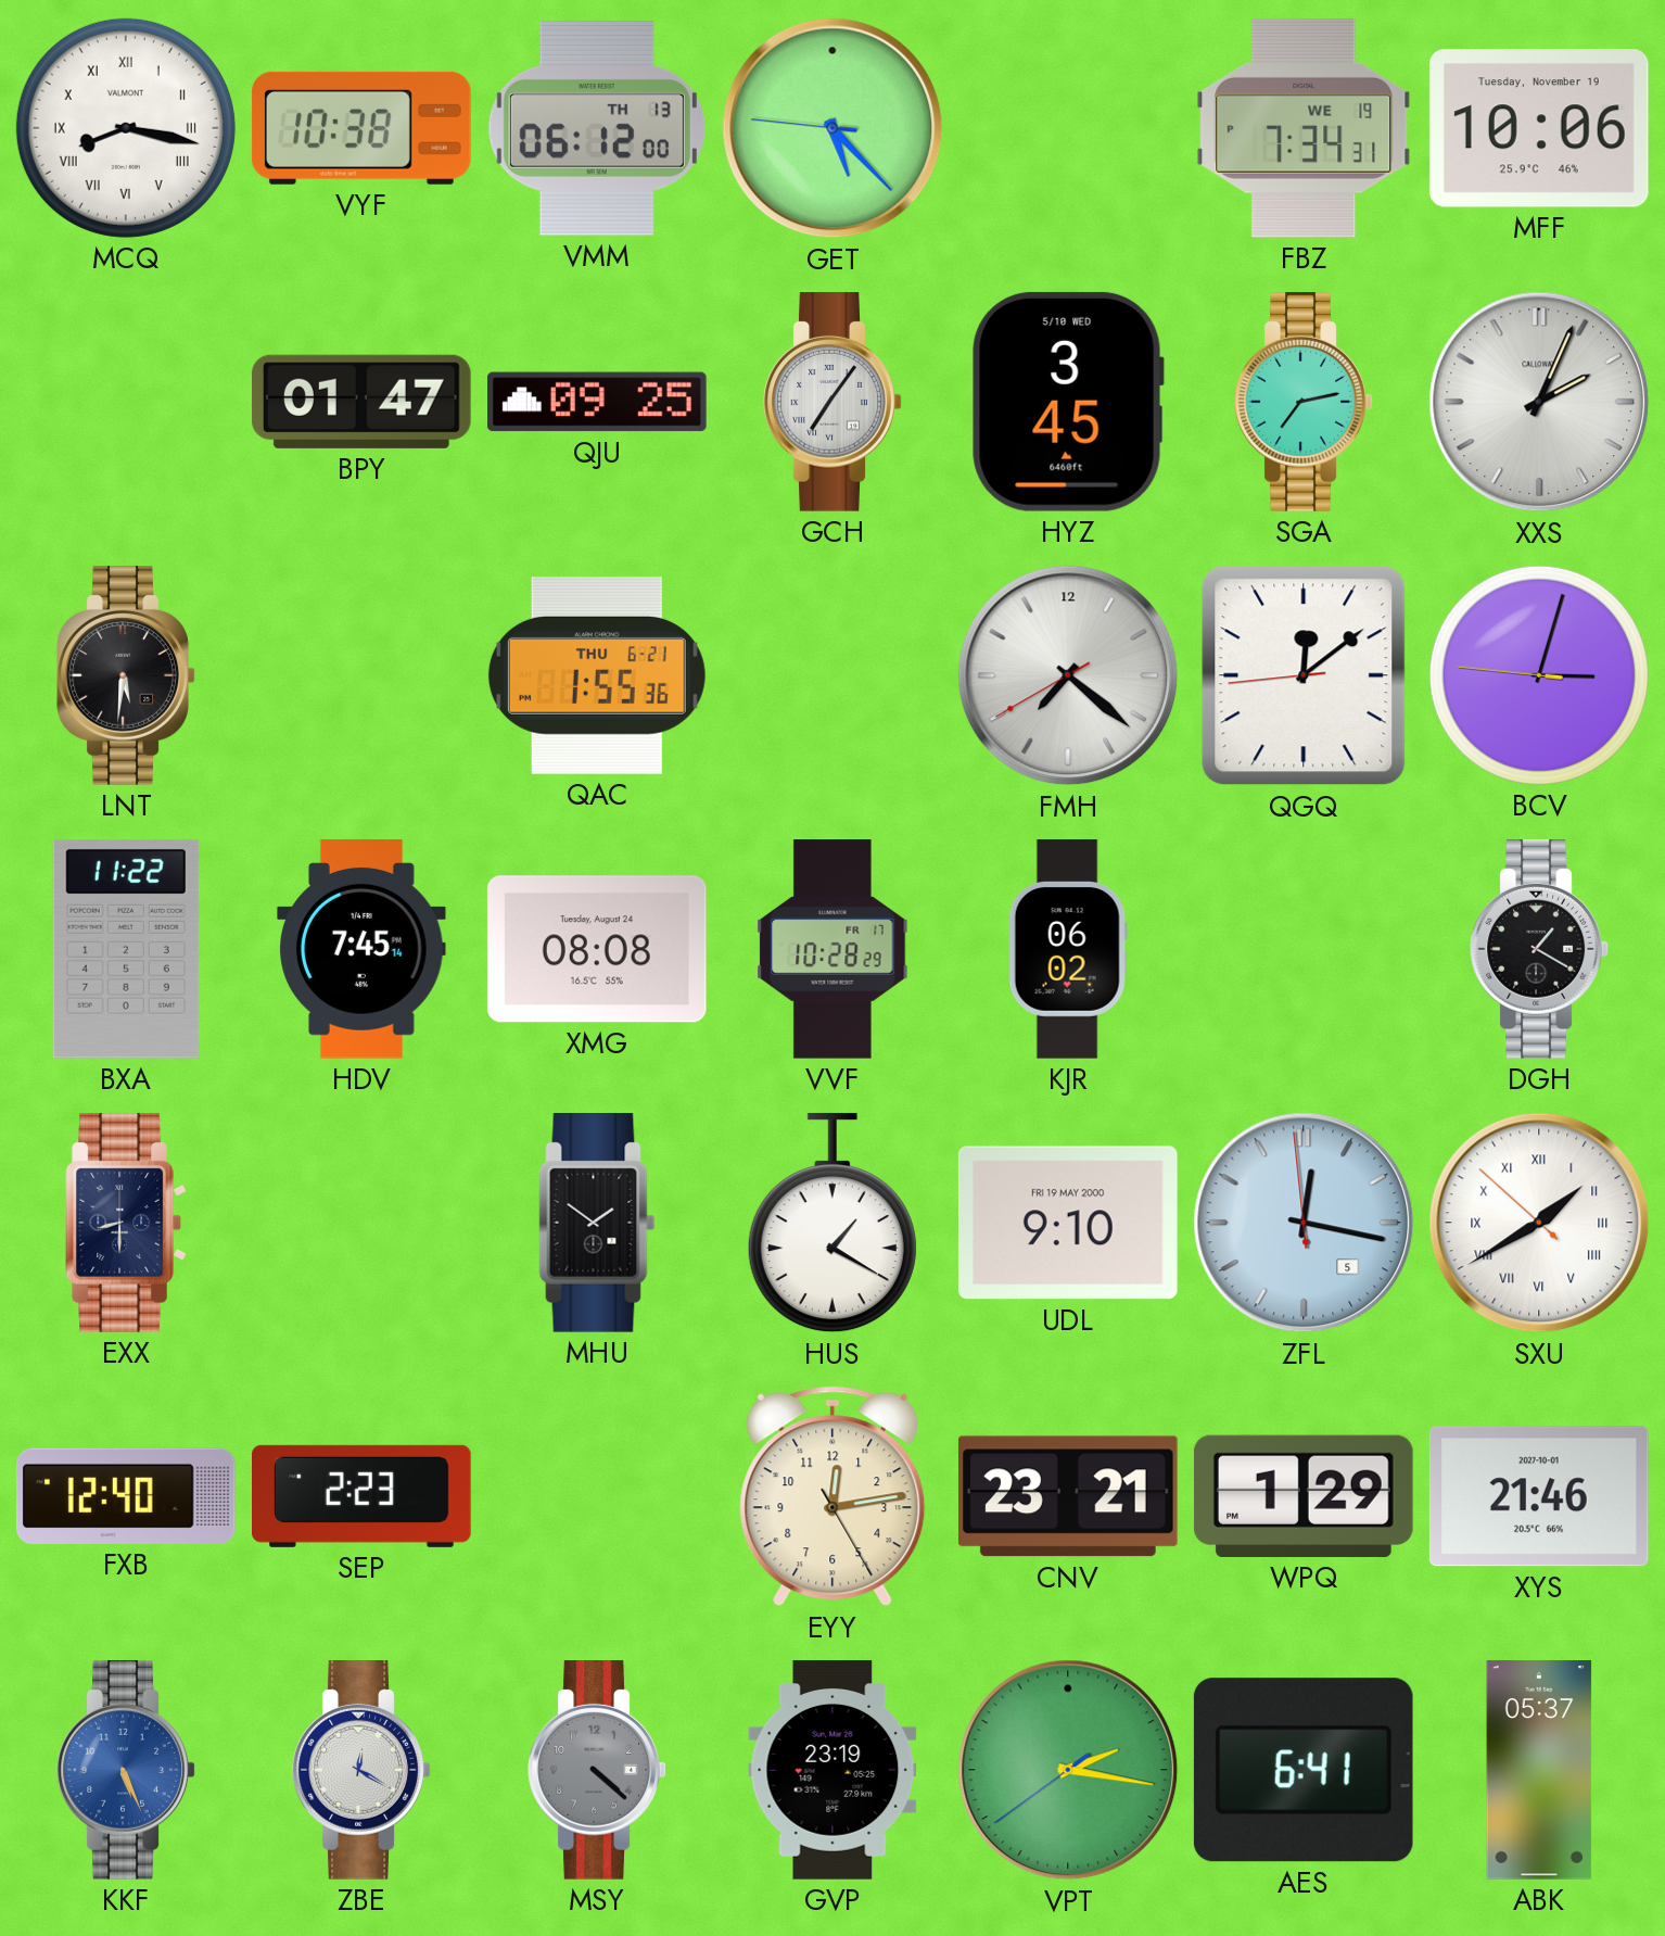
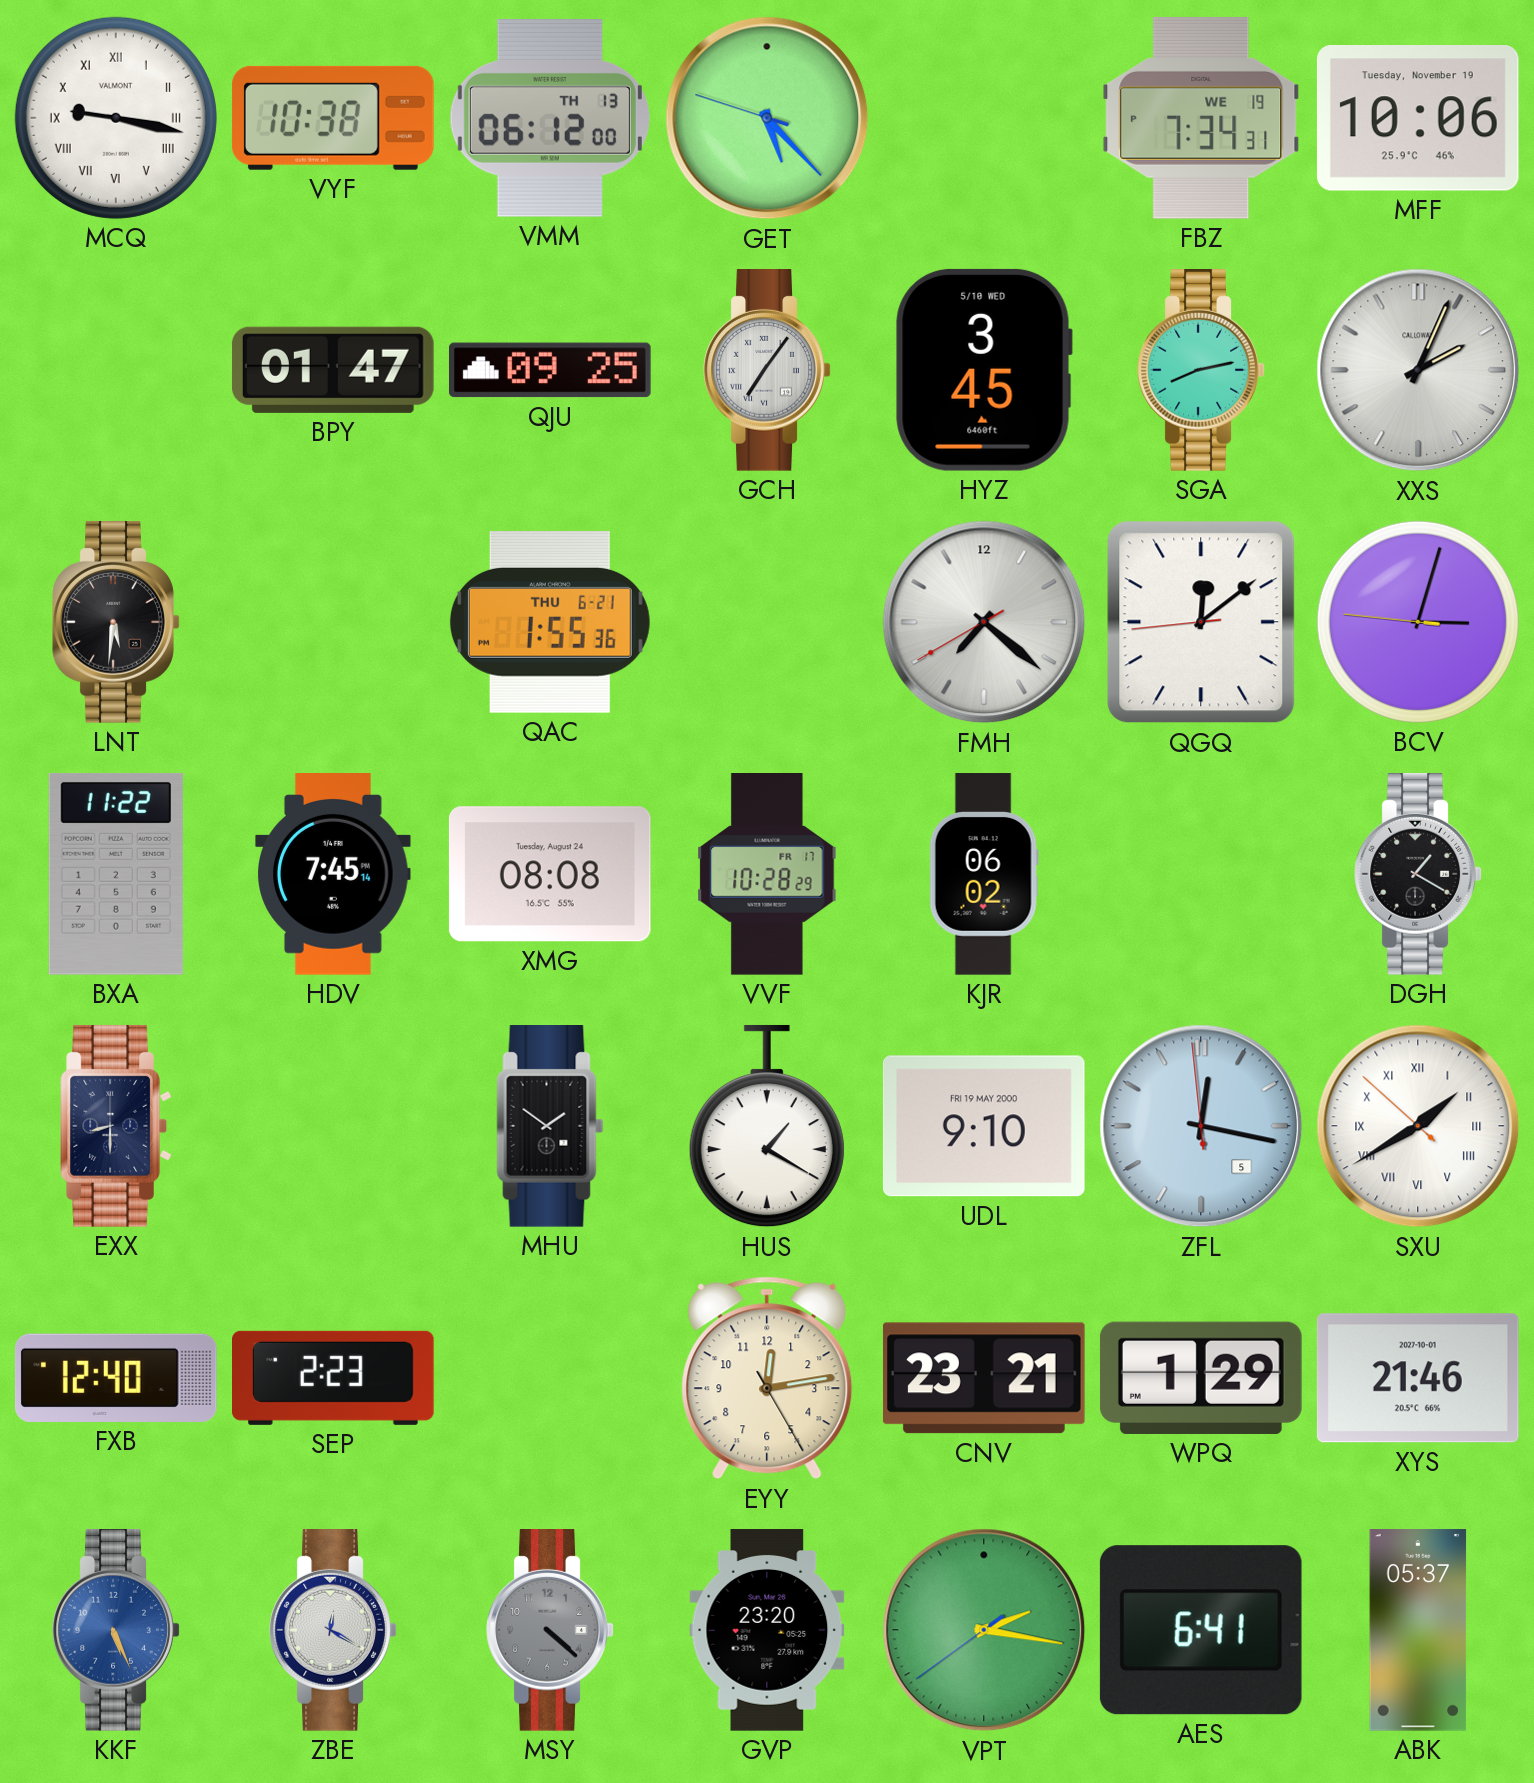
MCQ: 8:17 -> 9:17
GET: 5:22:46 -> 5:22:48
SGA: 7:13 -> 8:13
GVP: 23:19 -> 23:20
